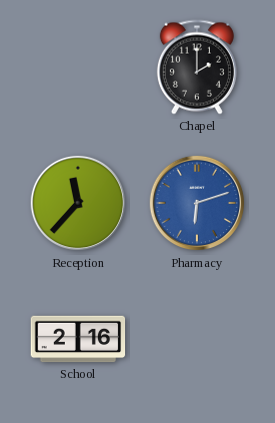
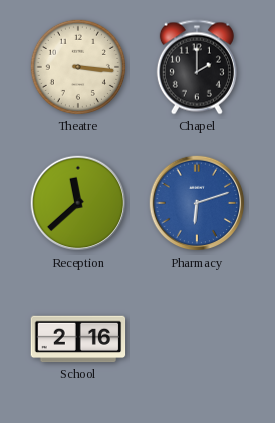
Theatre: none -> 3:16
Reception: 11:37 -> 11:38
